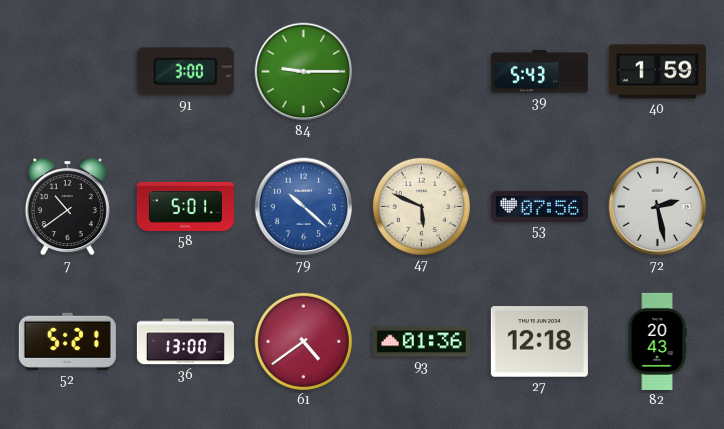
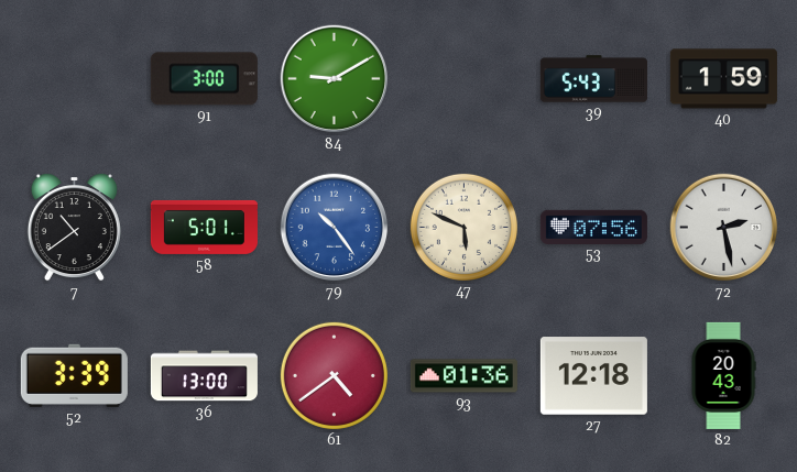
84: 9:15 -> 9:10
79: 10:22 -> 10:24
52: 5:21 -> 3:39
